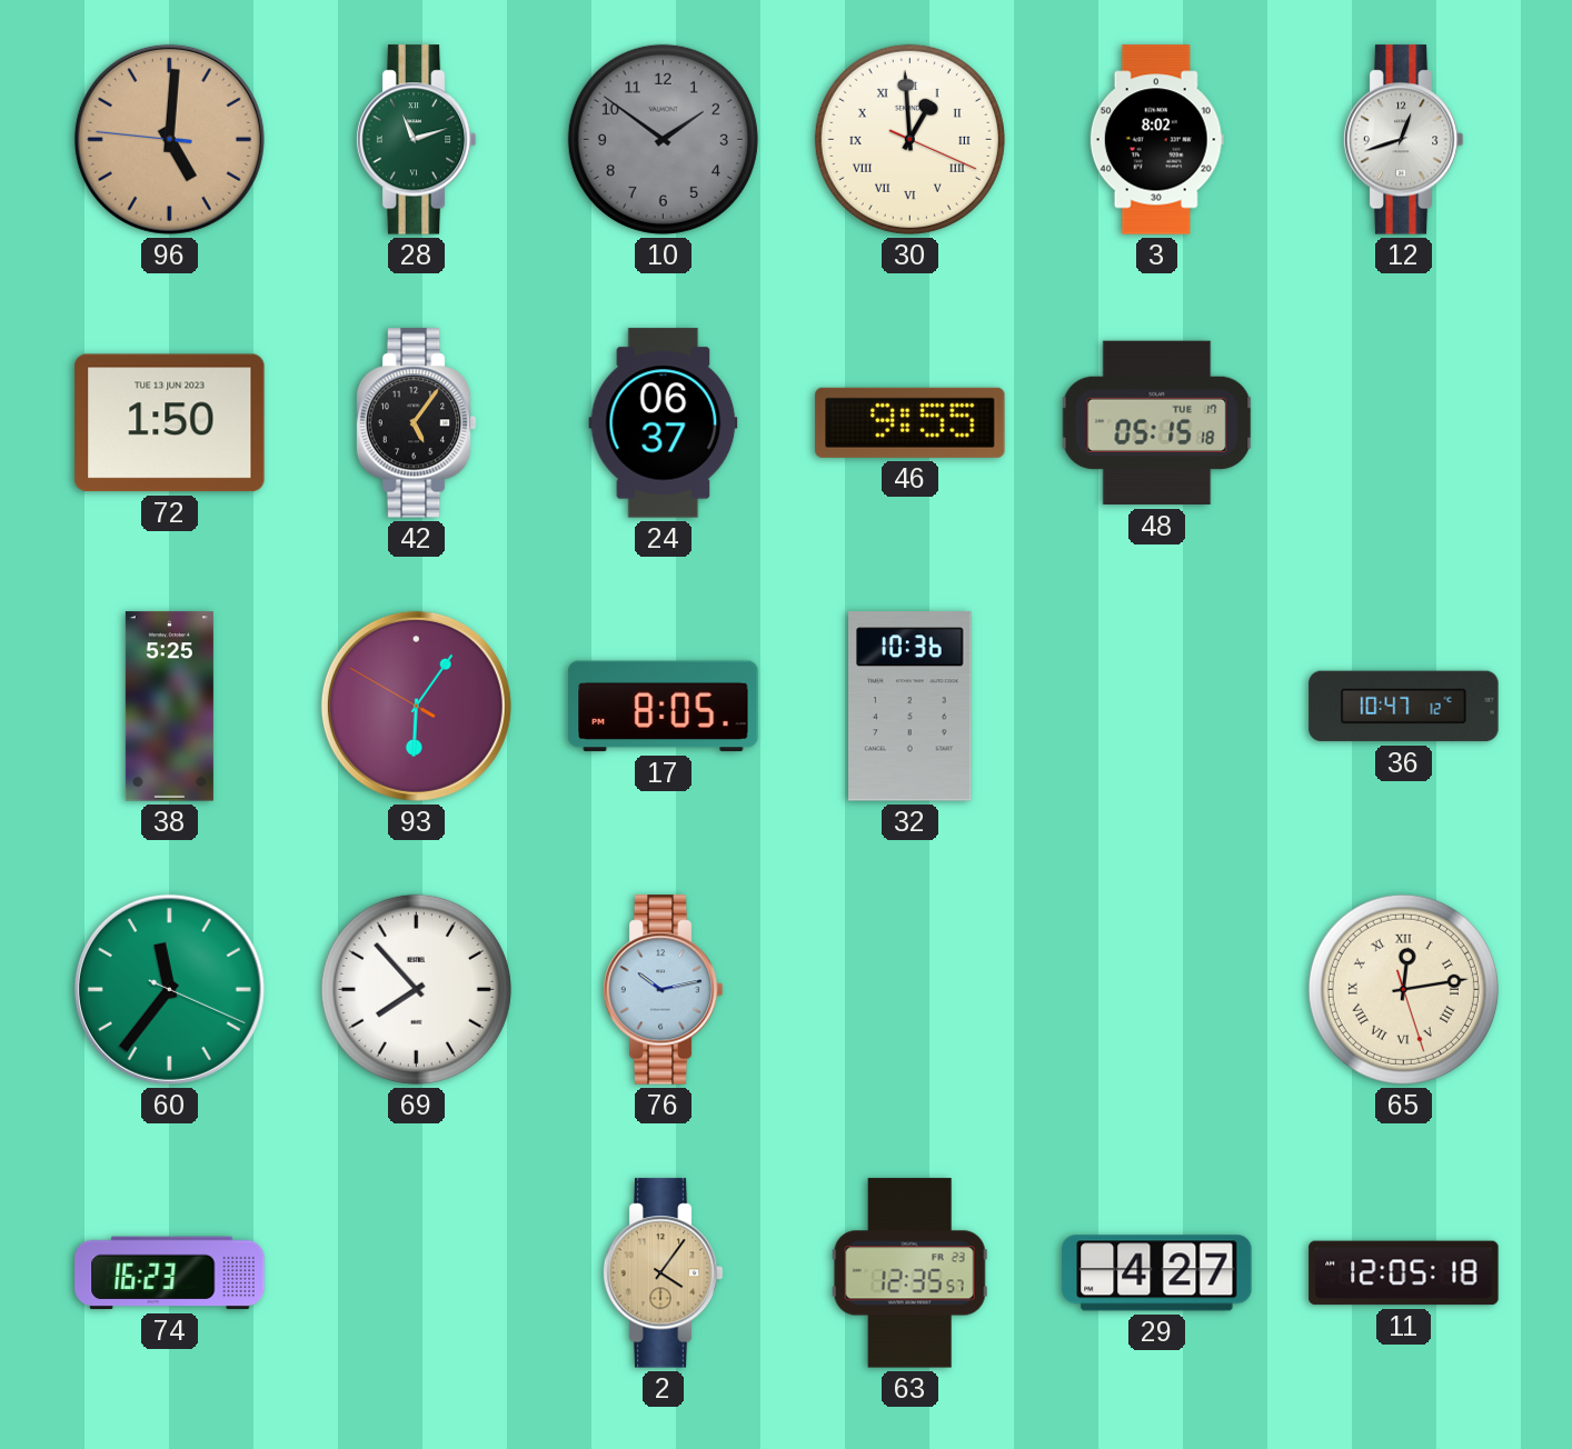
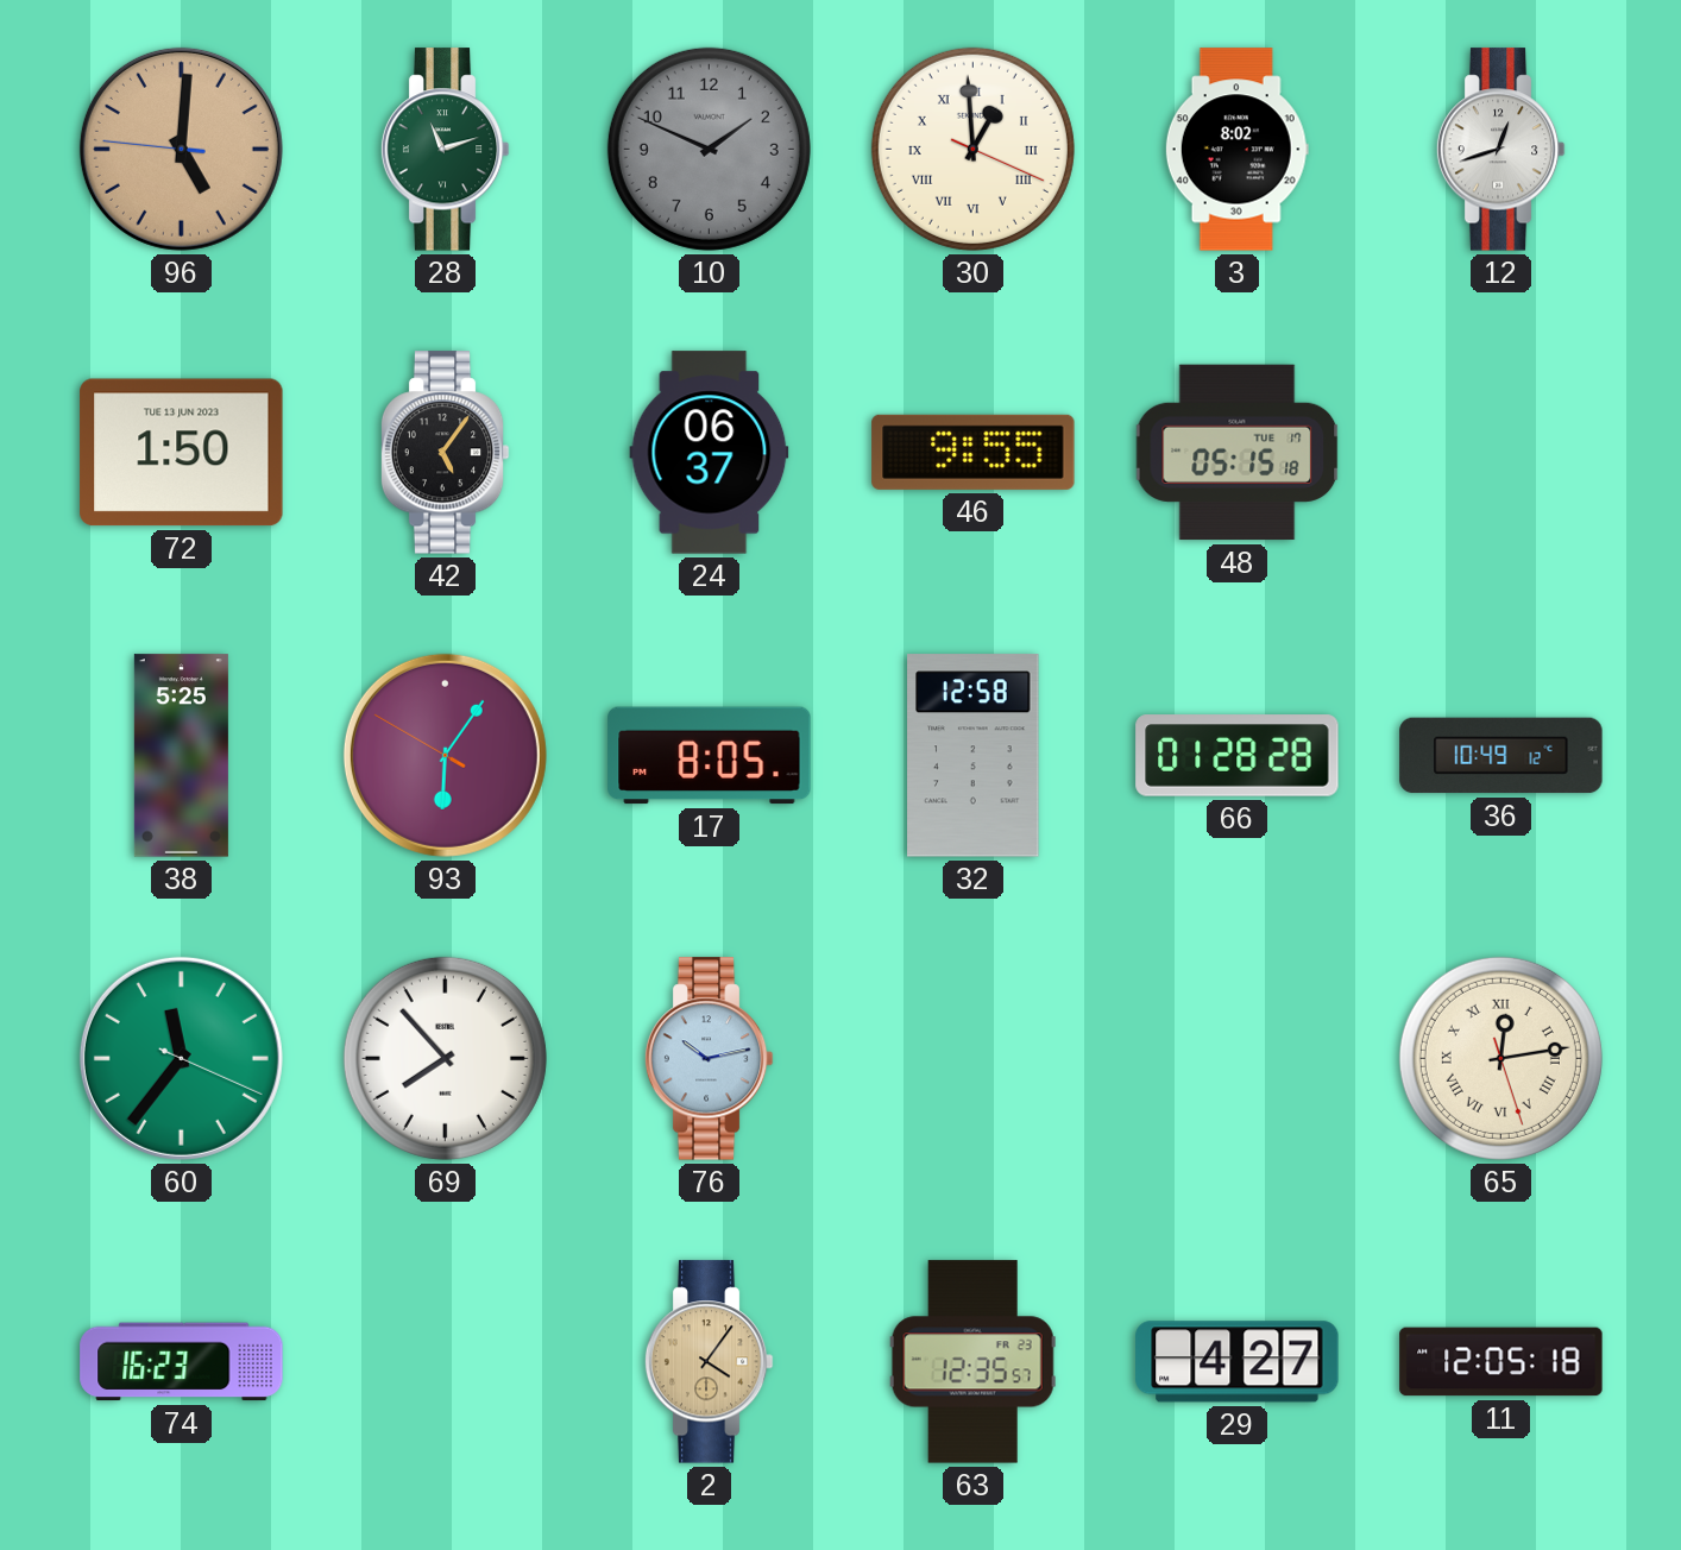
10: 1:51 -> 1:49
32: 10:36 -> 12:58
66: none -> 01:28
36: 10:47 -> 10:49
